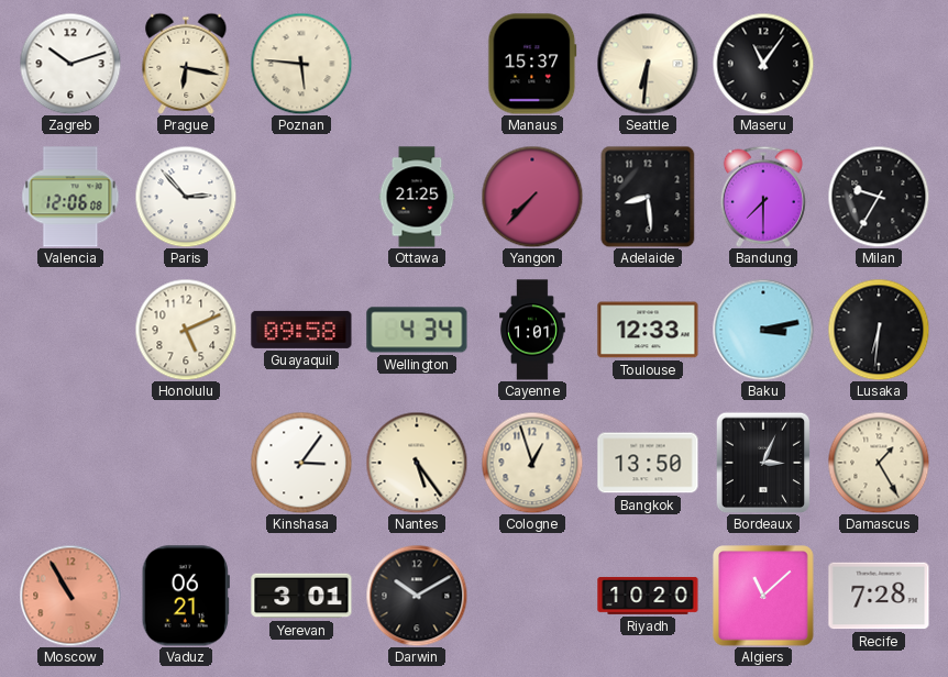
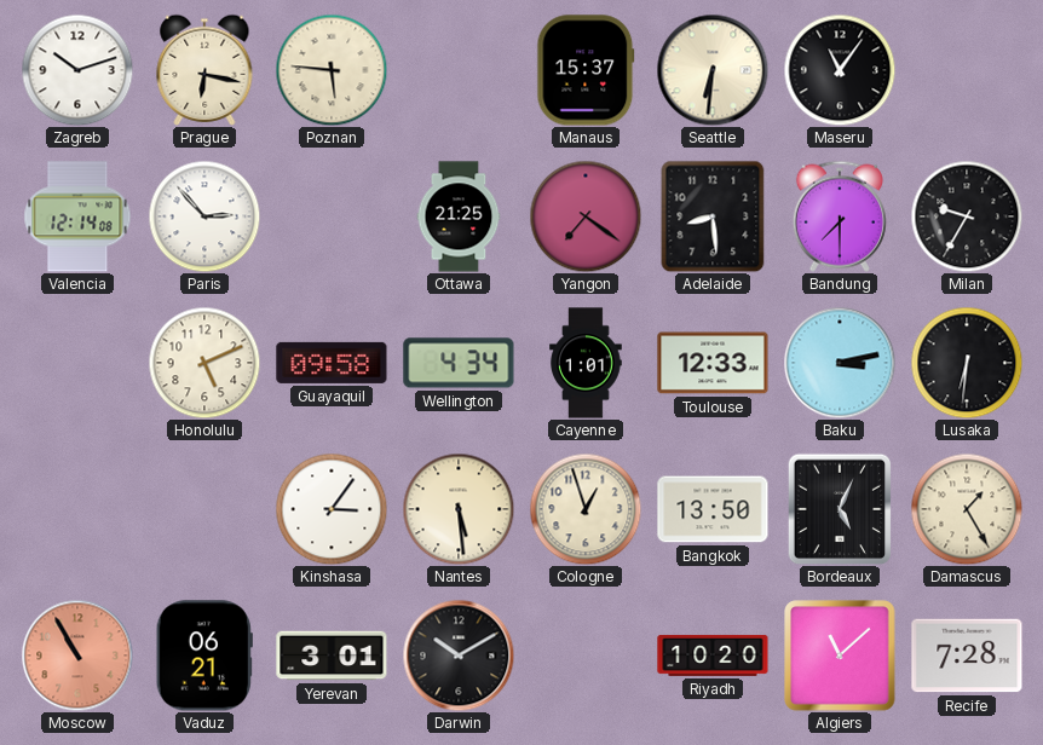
Valencia: 12:06 -> 12:14
Yangon: 7:37 -> 7:21
Nantes: 5:24 -> 5:29
Bordeaux: 3:04 -> 5:04
